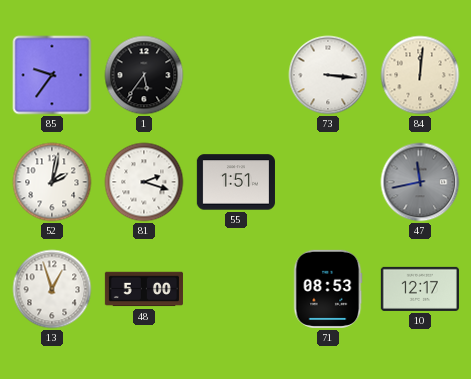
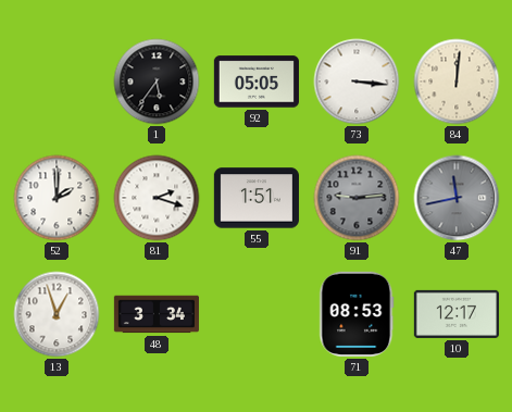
85: 9:36 -> none
92: none -> 05:05
52: 2:02 -> 2:00
91: none -> 9:14
48: 5:00 -> 3:34
